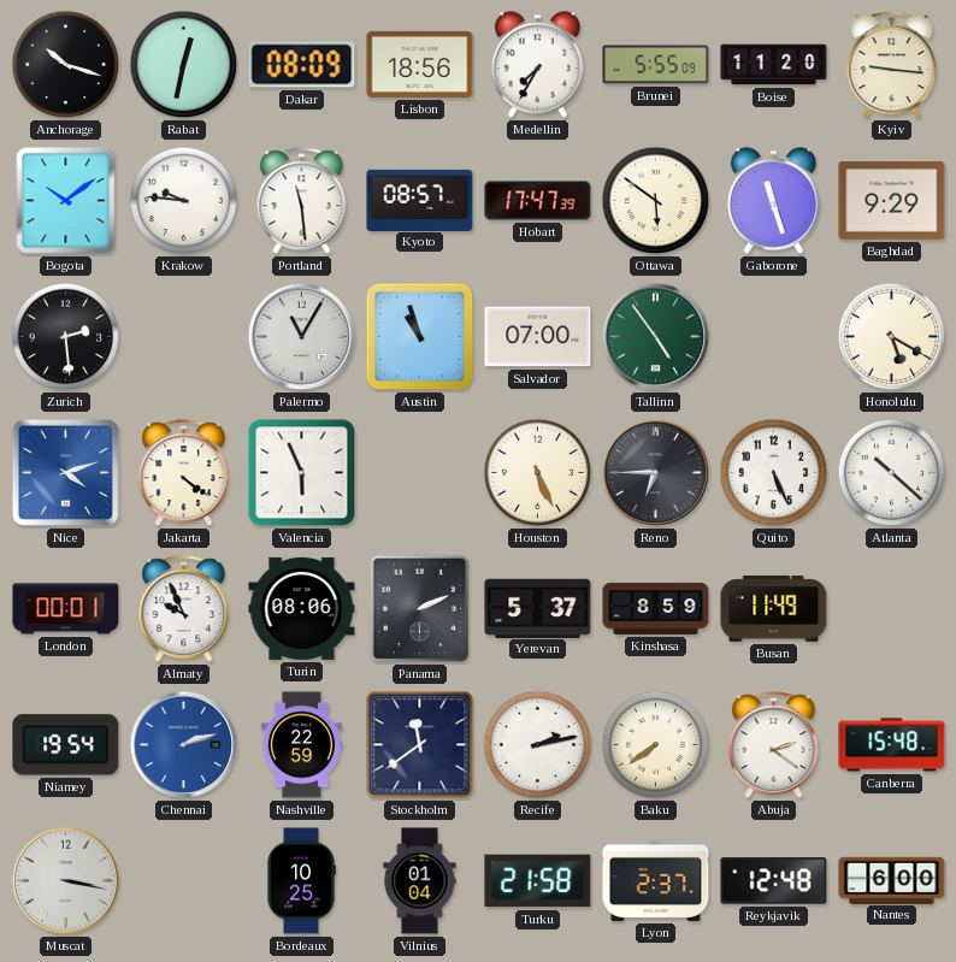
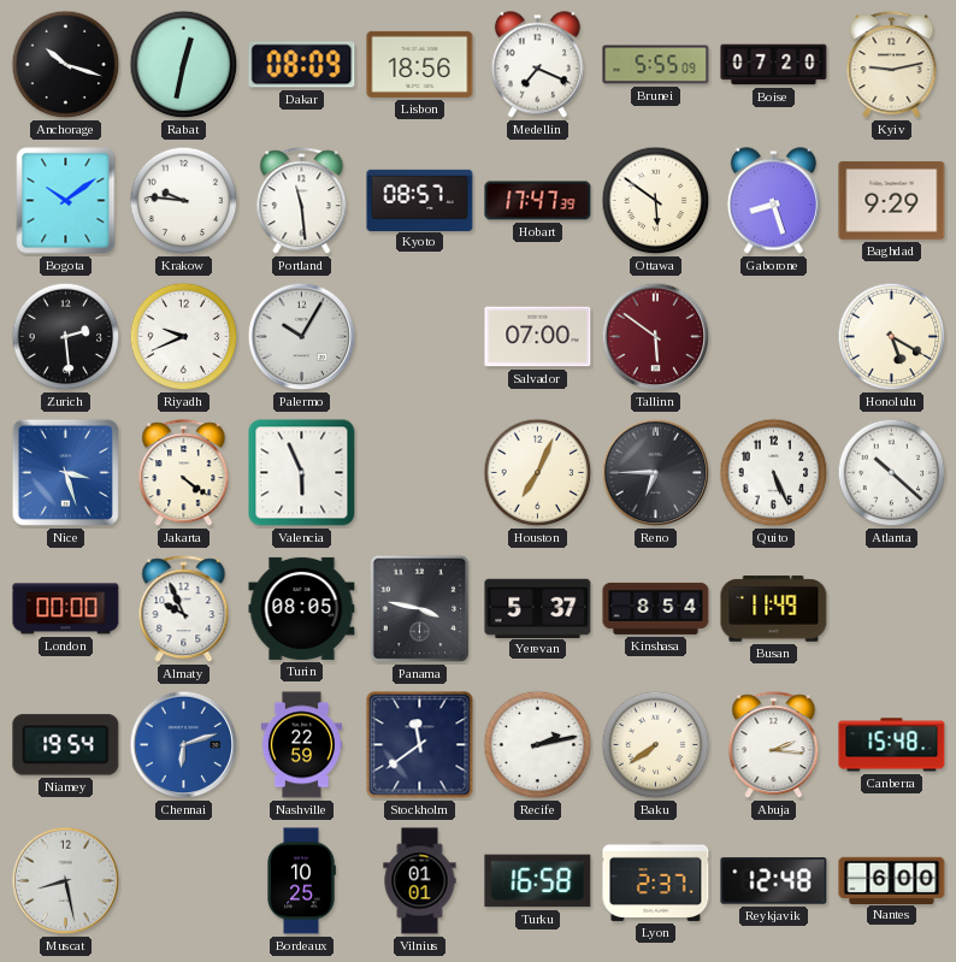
Medellin: 7:35 -> 7:19
Boise: 11:20 -> 07:20
Kyiv: 9:16 -> 9:13
Gaborone: 11:27 -> 8:27
Riyadh: none -> 9:41
Palermo: 11:05 -> 10:05
Austin: 10:57 -> none
Tallinn: 4:54 -> 5:51
Tallinn dial: green -> burgundy
Nice: 4:12 -> 3:27
Houston: 5:26 -> 7:04
London: 00:01 -> 00:00
Turin: 08:06 -> 08:05
Panama: 2:11 -> 3:47
Kinshasa: 8:59 -> 8:54
Chennai: 2:12 -> 6:12
Abuja: 2:21 -> 2:16
Muscat: 3:17 -> 8:28
Vilnius: 01:04 -> 01:01
Turku: 21:58 -> 16:58
